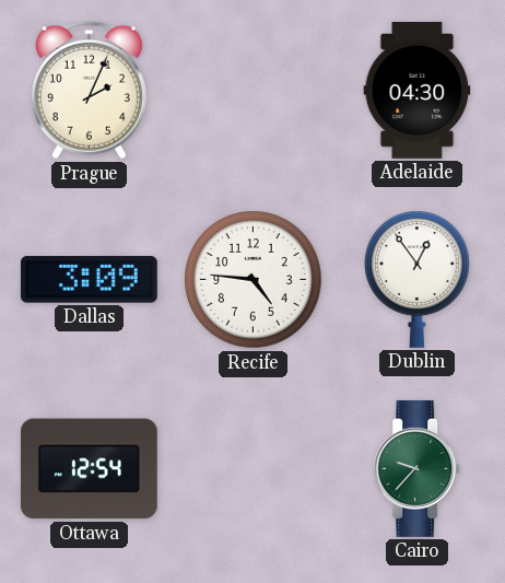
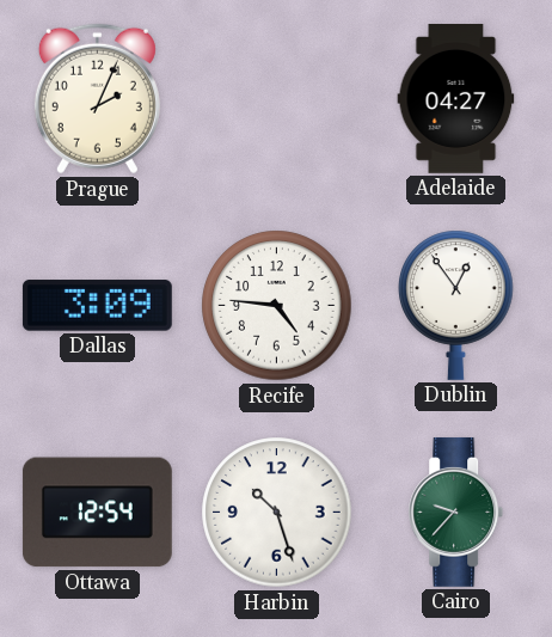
Adelaide: 04:30 -> 04:27
Harbin: none -> 10:27
